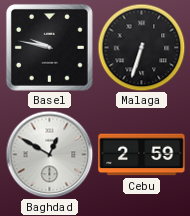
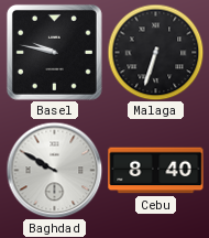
Baghdad: 12:50 -> 9:50
Cebu: 2:59 -> 8:40
